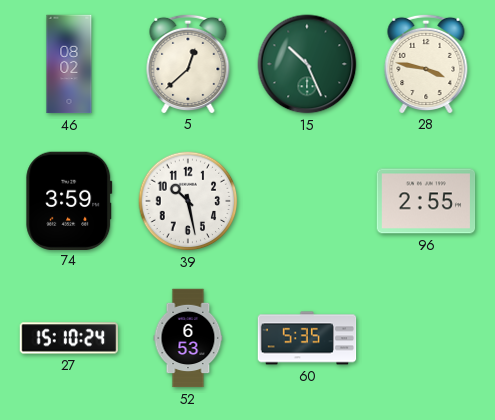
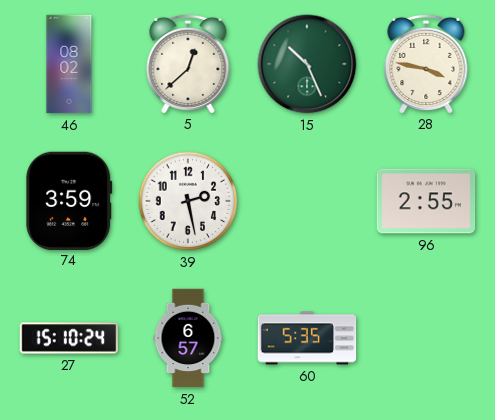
39: 10:28 -> 2:28
52: 6:53 -> 6:57
